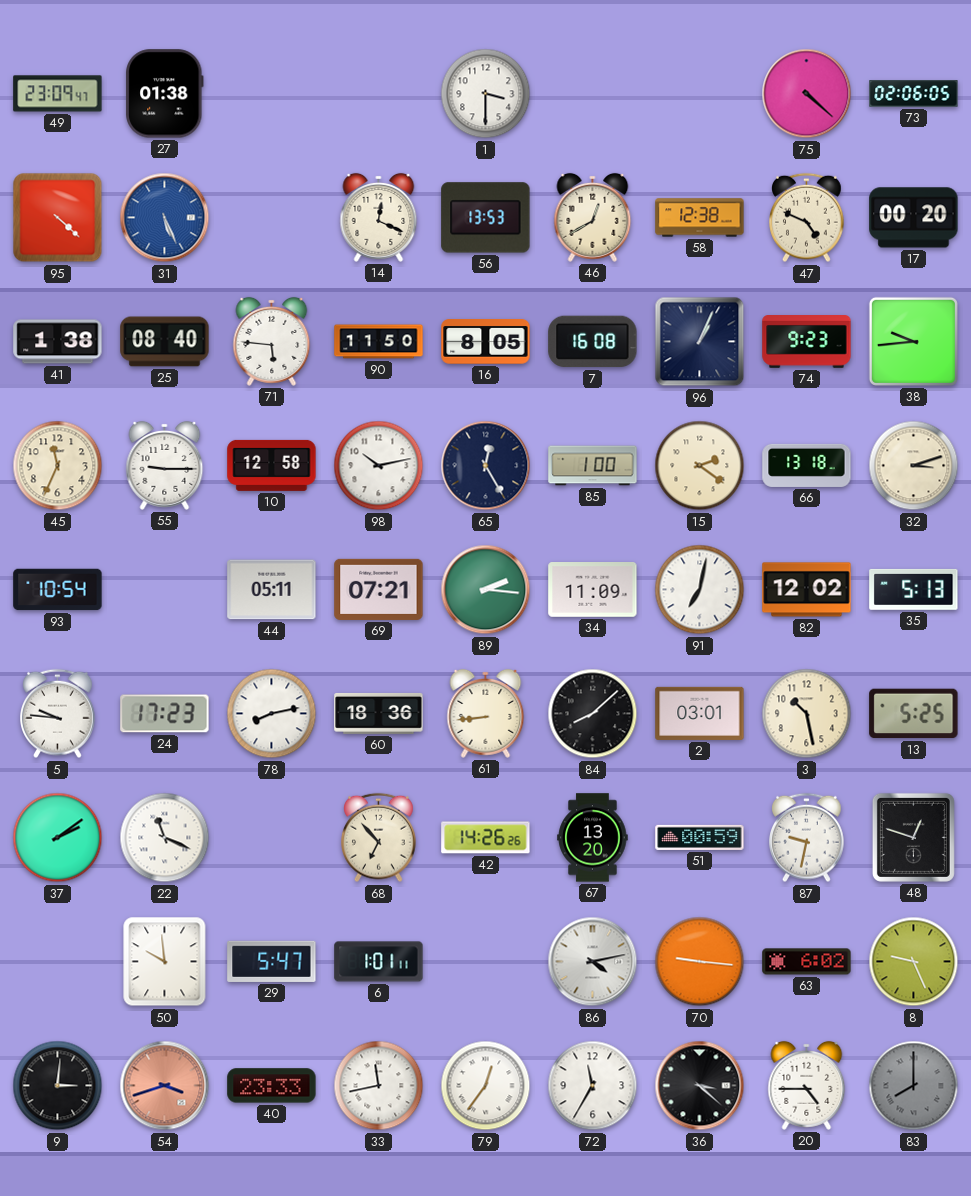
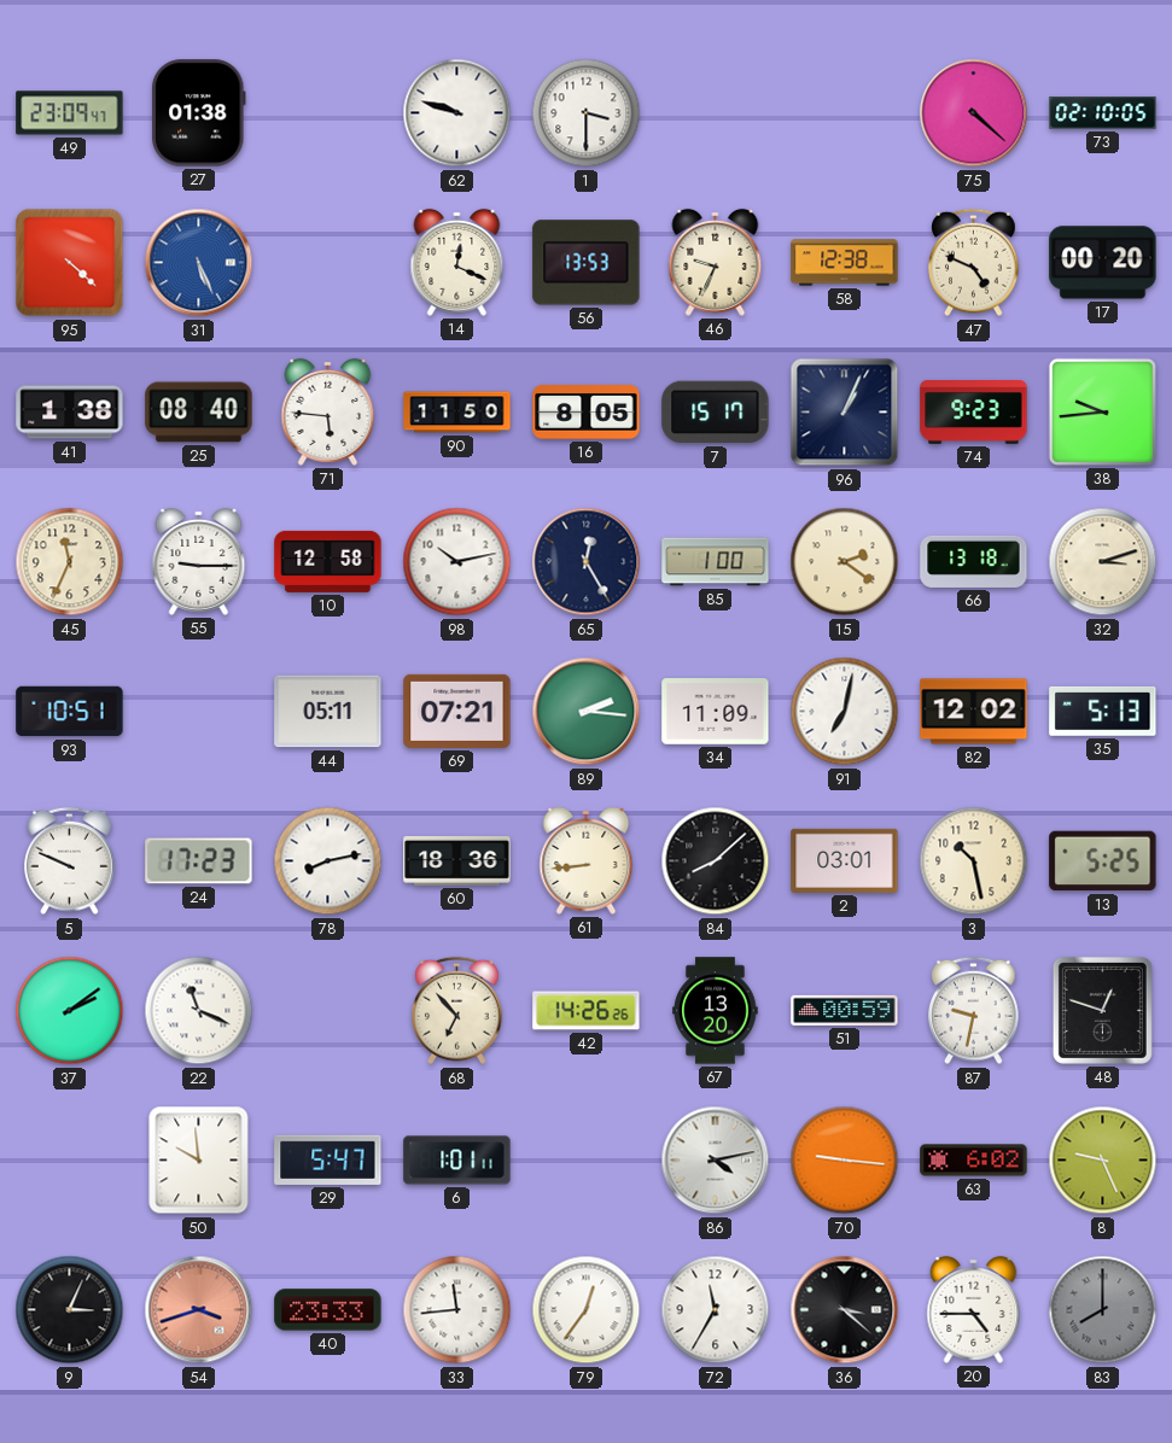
62: none -> 9:48
73: 02:06 -> 02:10
46: 12:40 -> 9:34
7: 16:08 -> 15:17
93: 10:54 -> 10:51
5: 9:46 -> 9:49
9: 3:01 -> 3:04
33: 11:43 -> 11:44
